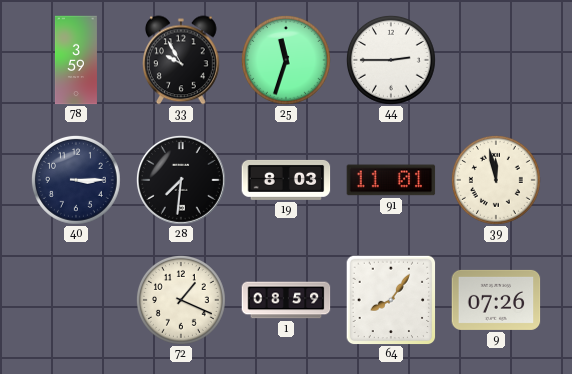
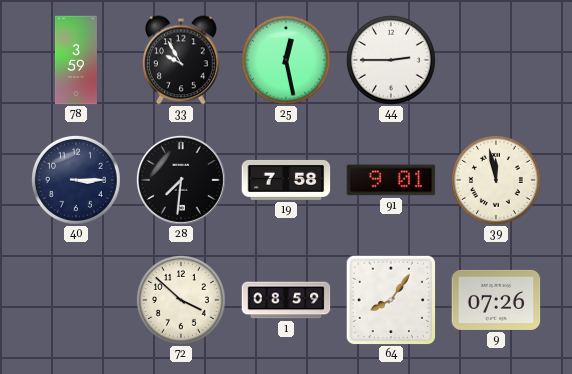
25: 11:33 -> 12:28
19: 8:03 -> 7:58
91: 11:01 -> 9:01
72: 1:19 -> 3:52
